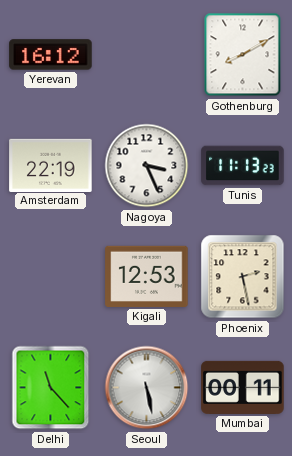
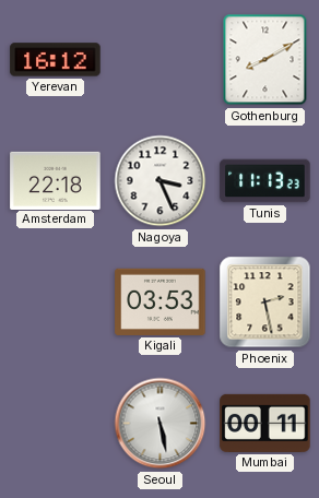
Amsterdam: 22:19 -> 22:18
Kigali: 12:53 -> 03:53
Delhi: 11:23 -> none
